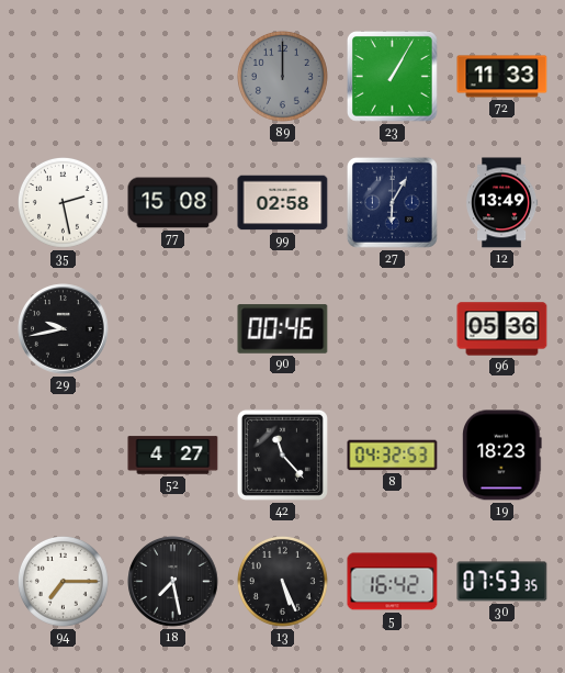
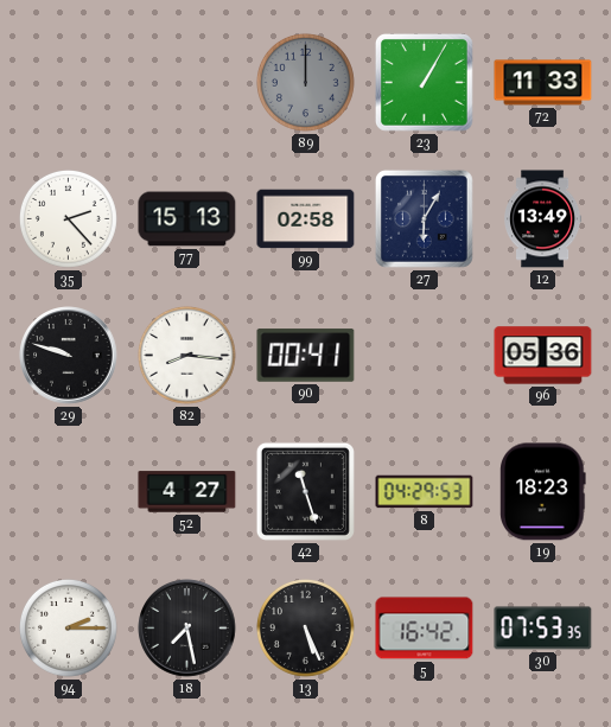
35: 2:28 -> 2:23
77: 15:08 -> 15:13
29: 9:43 -> 9:48
82: none -> 8:16
90: 00:46 -> 00:41
42: 11:23 -> 11:27
8: 04:32 -> 04:29
94: 7:15 -> 2:15
